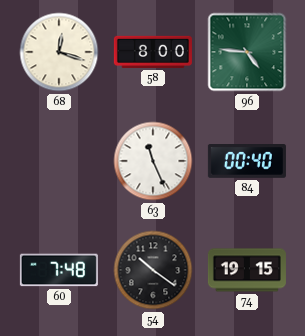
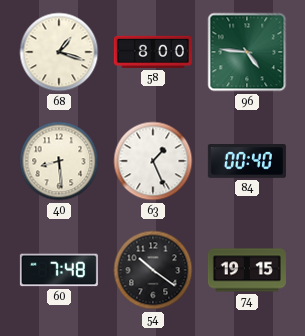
68: 12:18 -> 1:18
40: none -> 8:29
63: 11:26 -> 1:26
